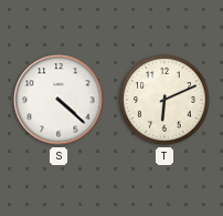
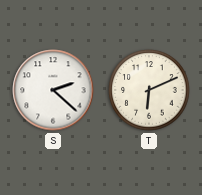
S: 4:22 -> 2:22
